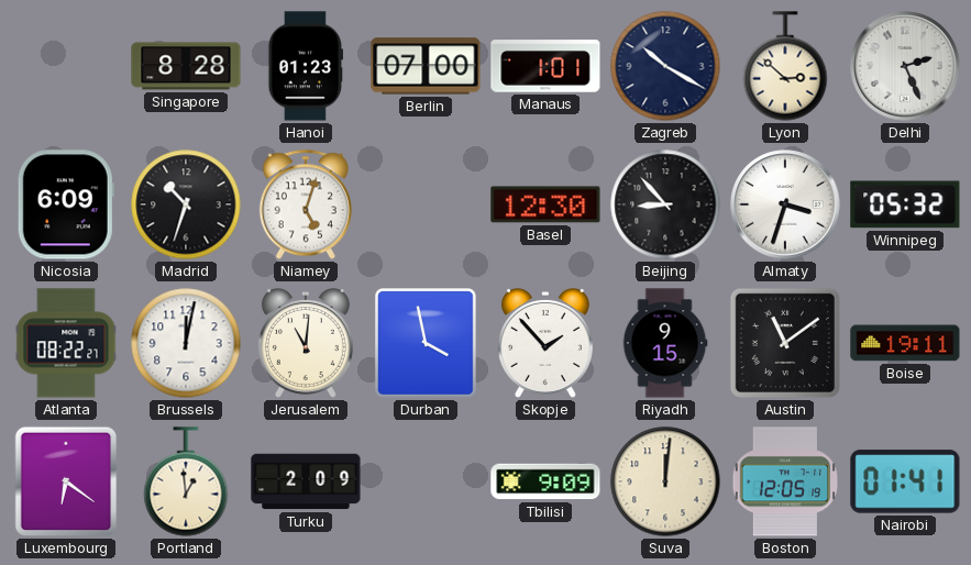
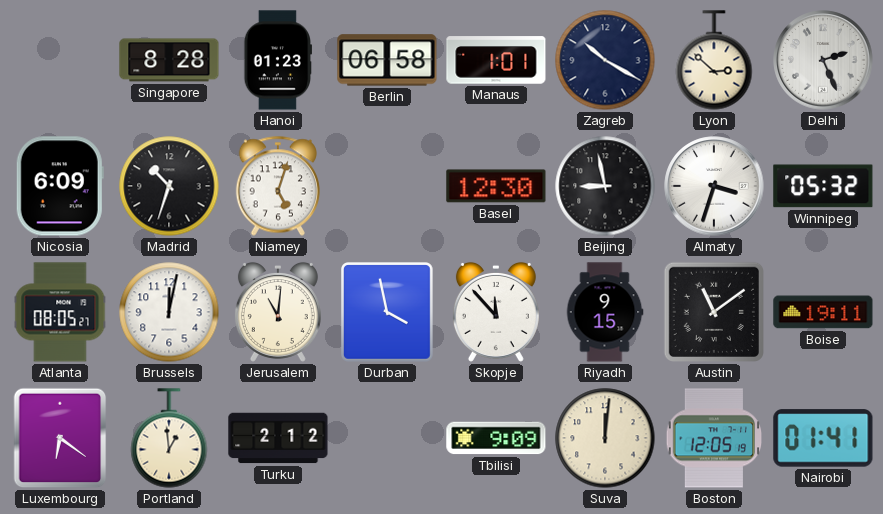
Berlin: 07:00 -> 06:58
Beijing: 8:53 -> 8:58
Atlanta: 08:22 -> 08:05
Skopje: 1:53 -> 11:53
Turku: 2:09 -> 2:12
